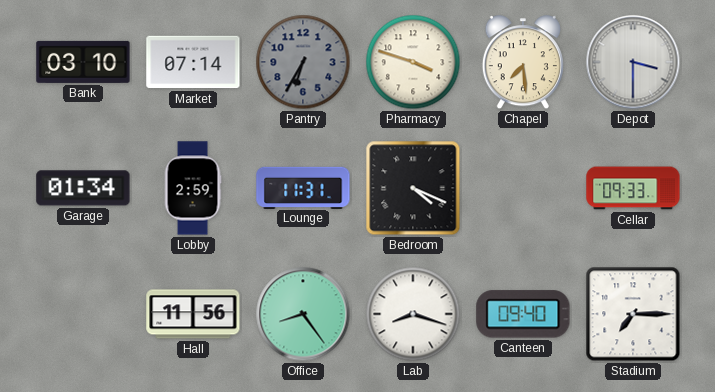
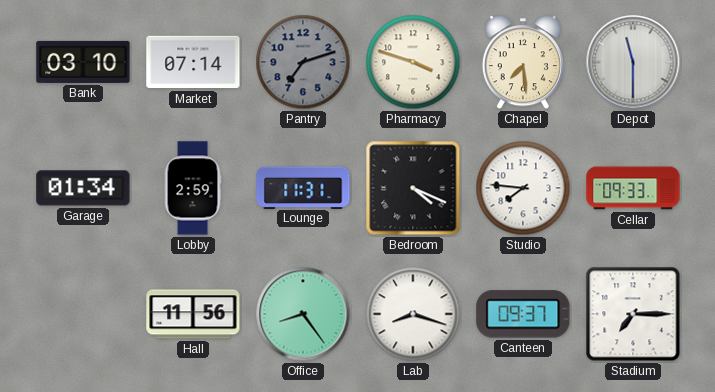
Pantry: 6:35 -> 7:12
Depot: 3:30 -> 11:30
Studio: none -> 7:46
Canteen: 09:40 -> 09:37
